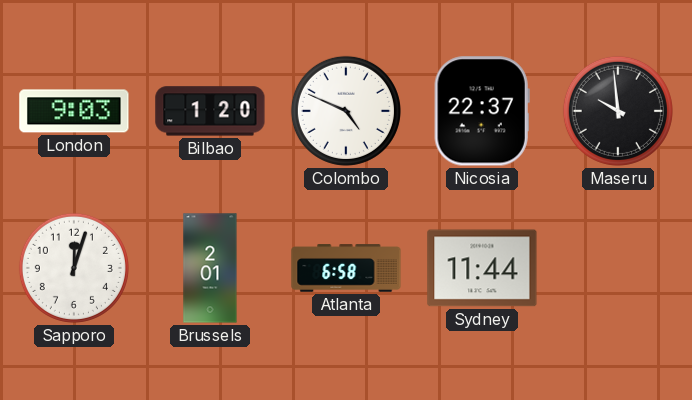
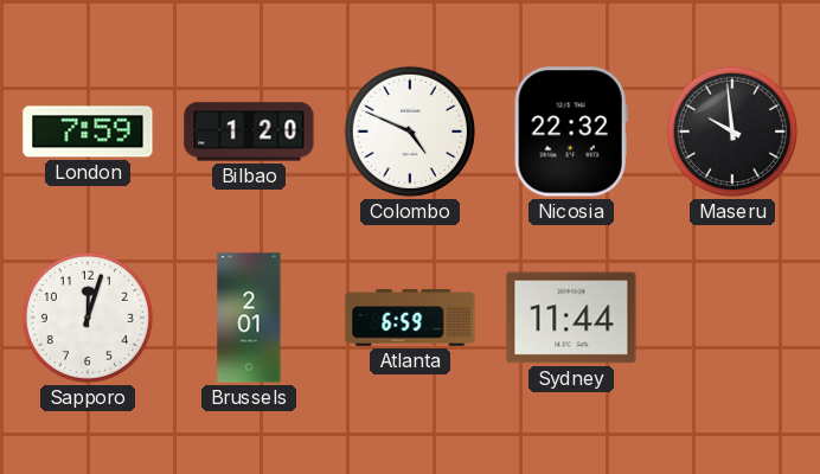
London: 9:03 -> 7:59
Nicosia: 22:37 -> 22:32
Atlanta: 6:58 -> 6:59
